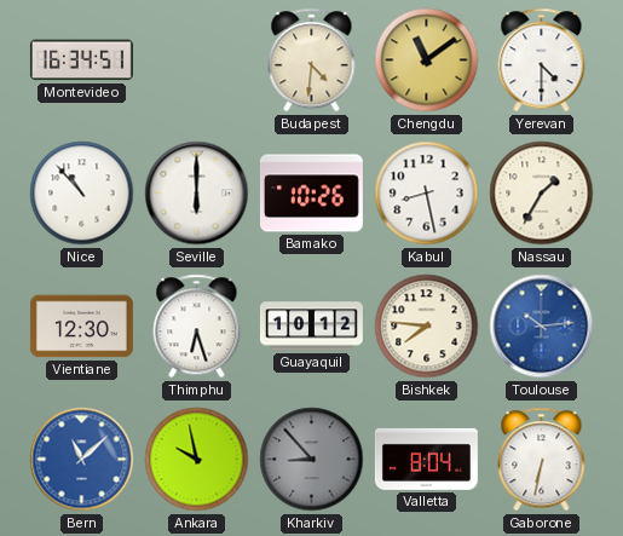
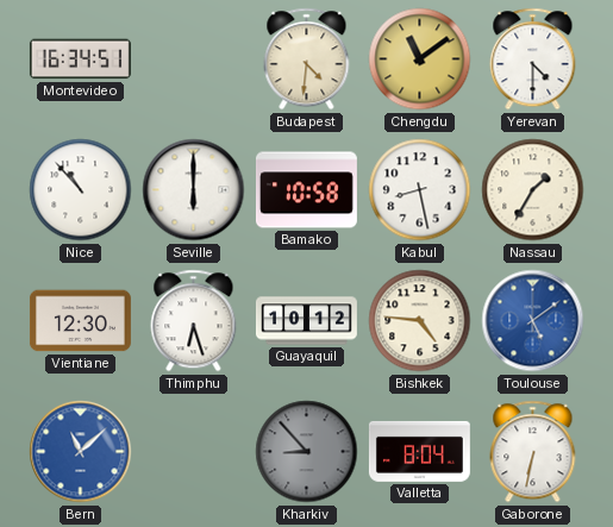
Bamako: 10:26 -> 10:58
Bishkek: 7:46 -> 4:46
Toulouse: 10:14 -> 5:09
Ankara: 9:58 -> none
